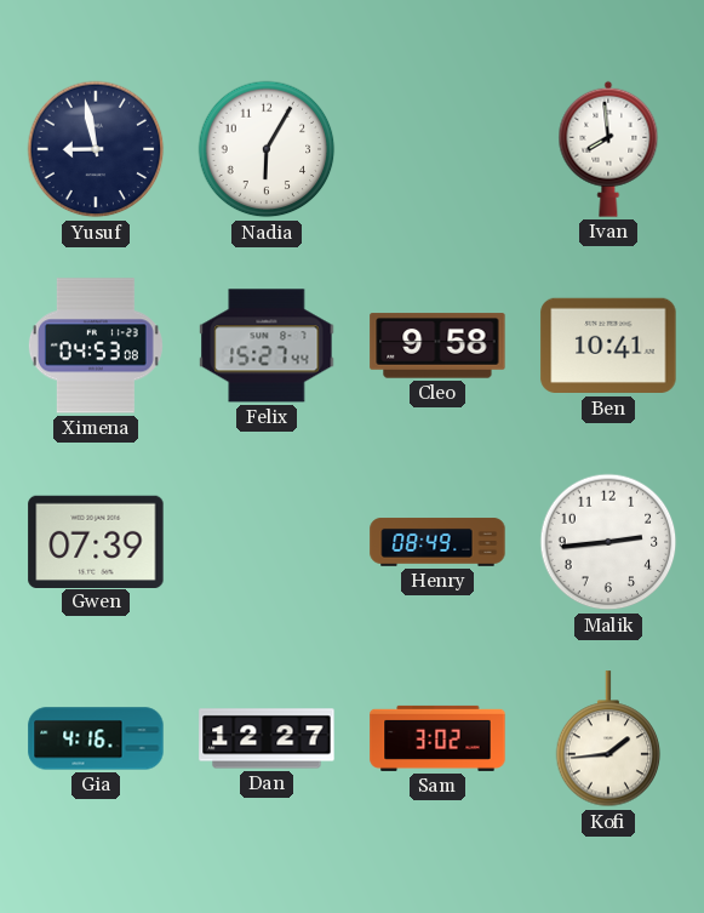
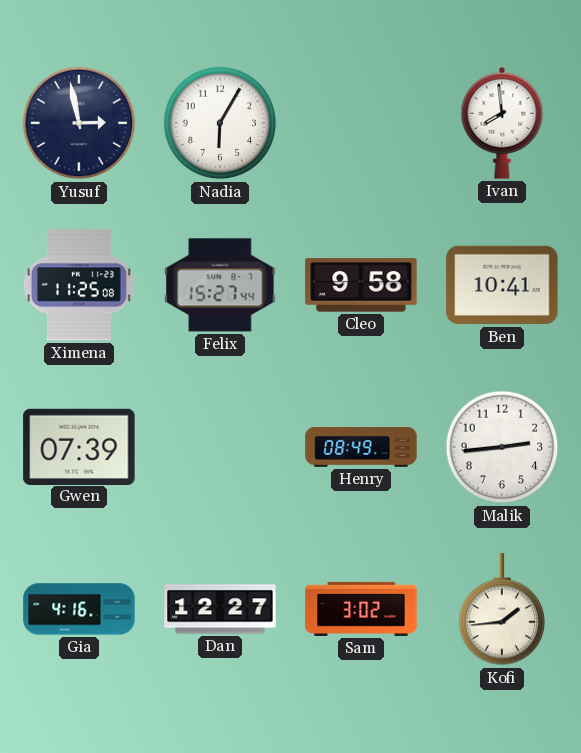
Yusuf: 8:58 -> 2:58
Ximena: 04:53 -> 11:25
